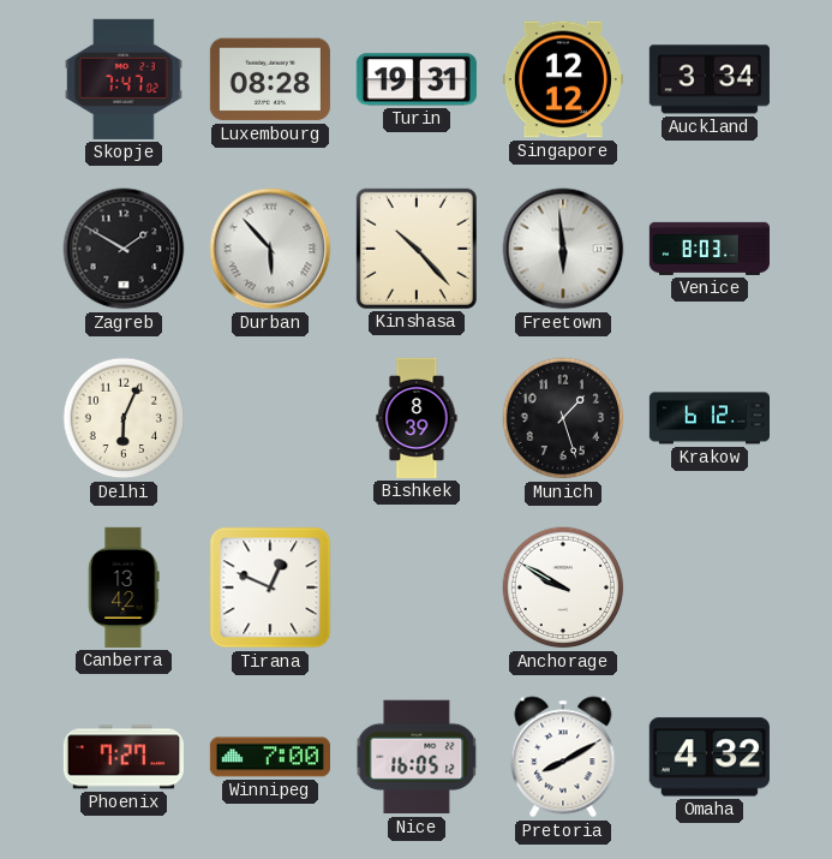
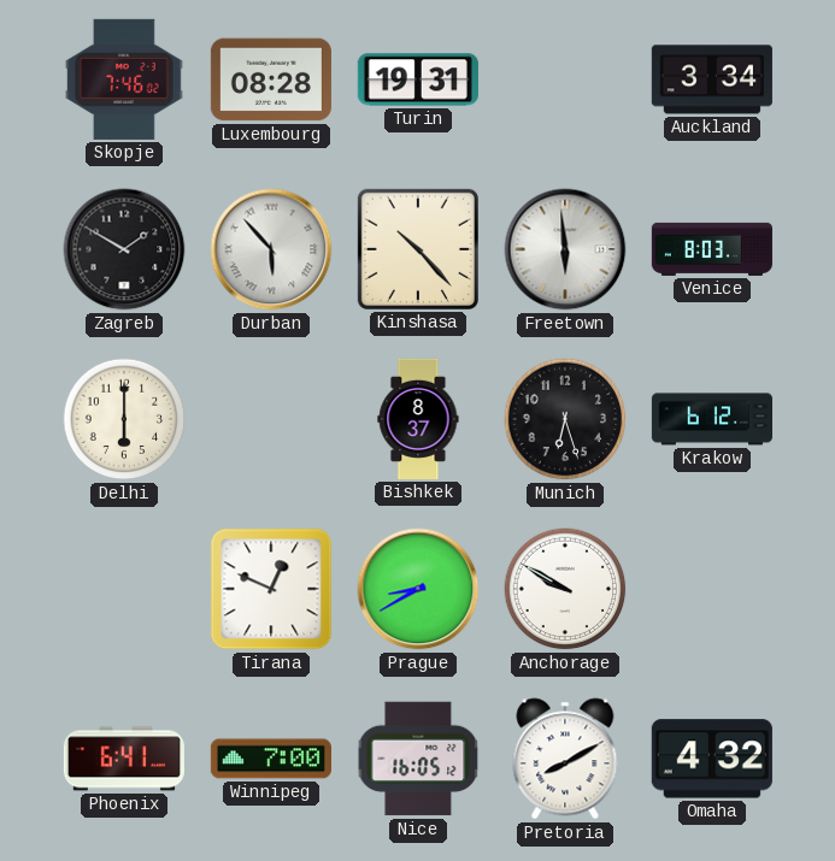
Skopje: 7:47 -> 7:46
Singapore: 12:12 -> none
Delhi: 6:04 -> 6:00
Bishkek: 8:39 -> 8:37
Munich: 1:27 -> 6:27
Canberra: 13:42 -> none
Prague: none -> 8:40
Phoenix: 7:27 -> 6:41
